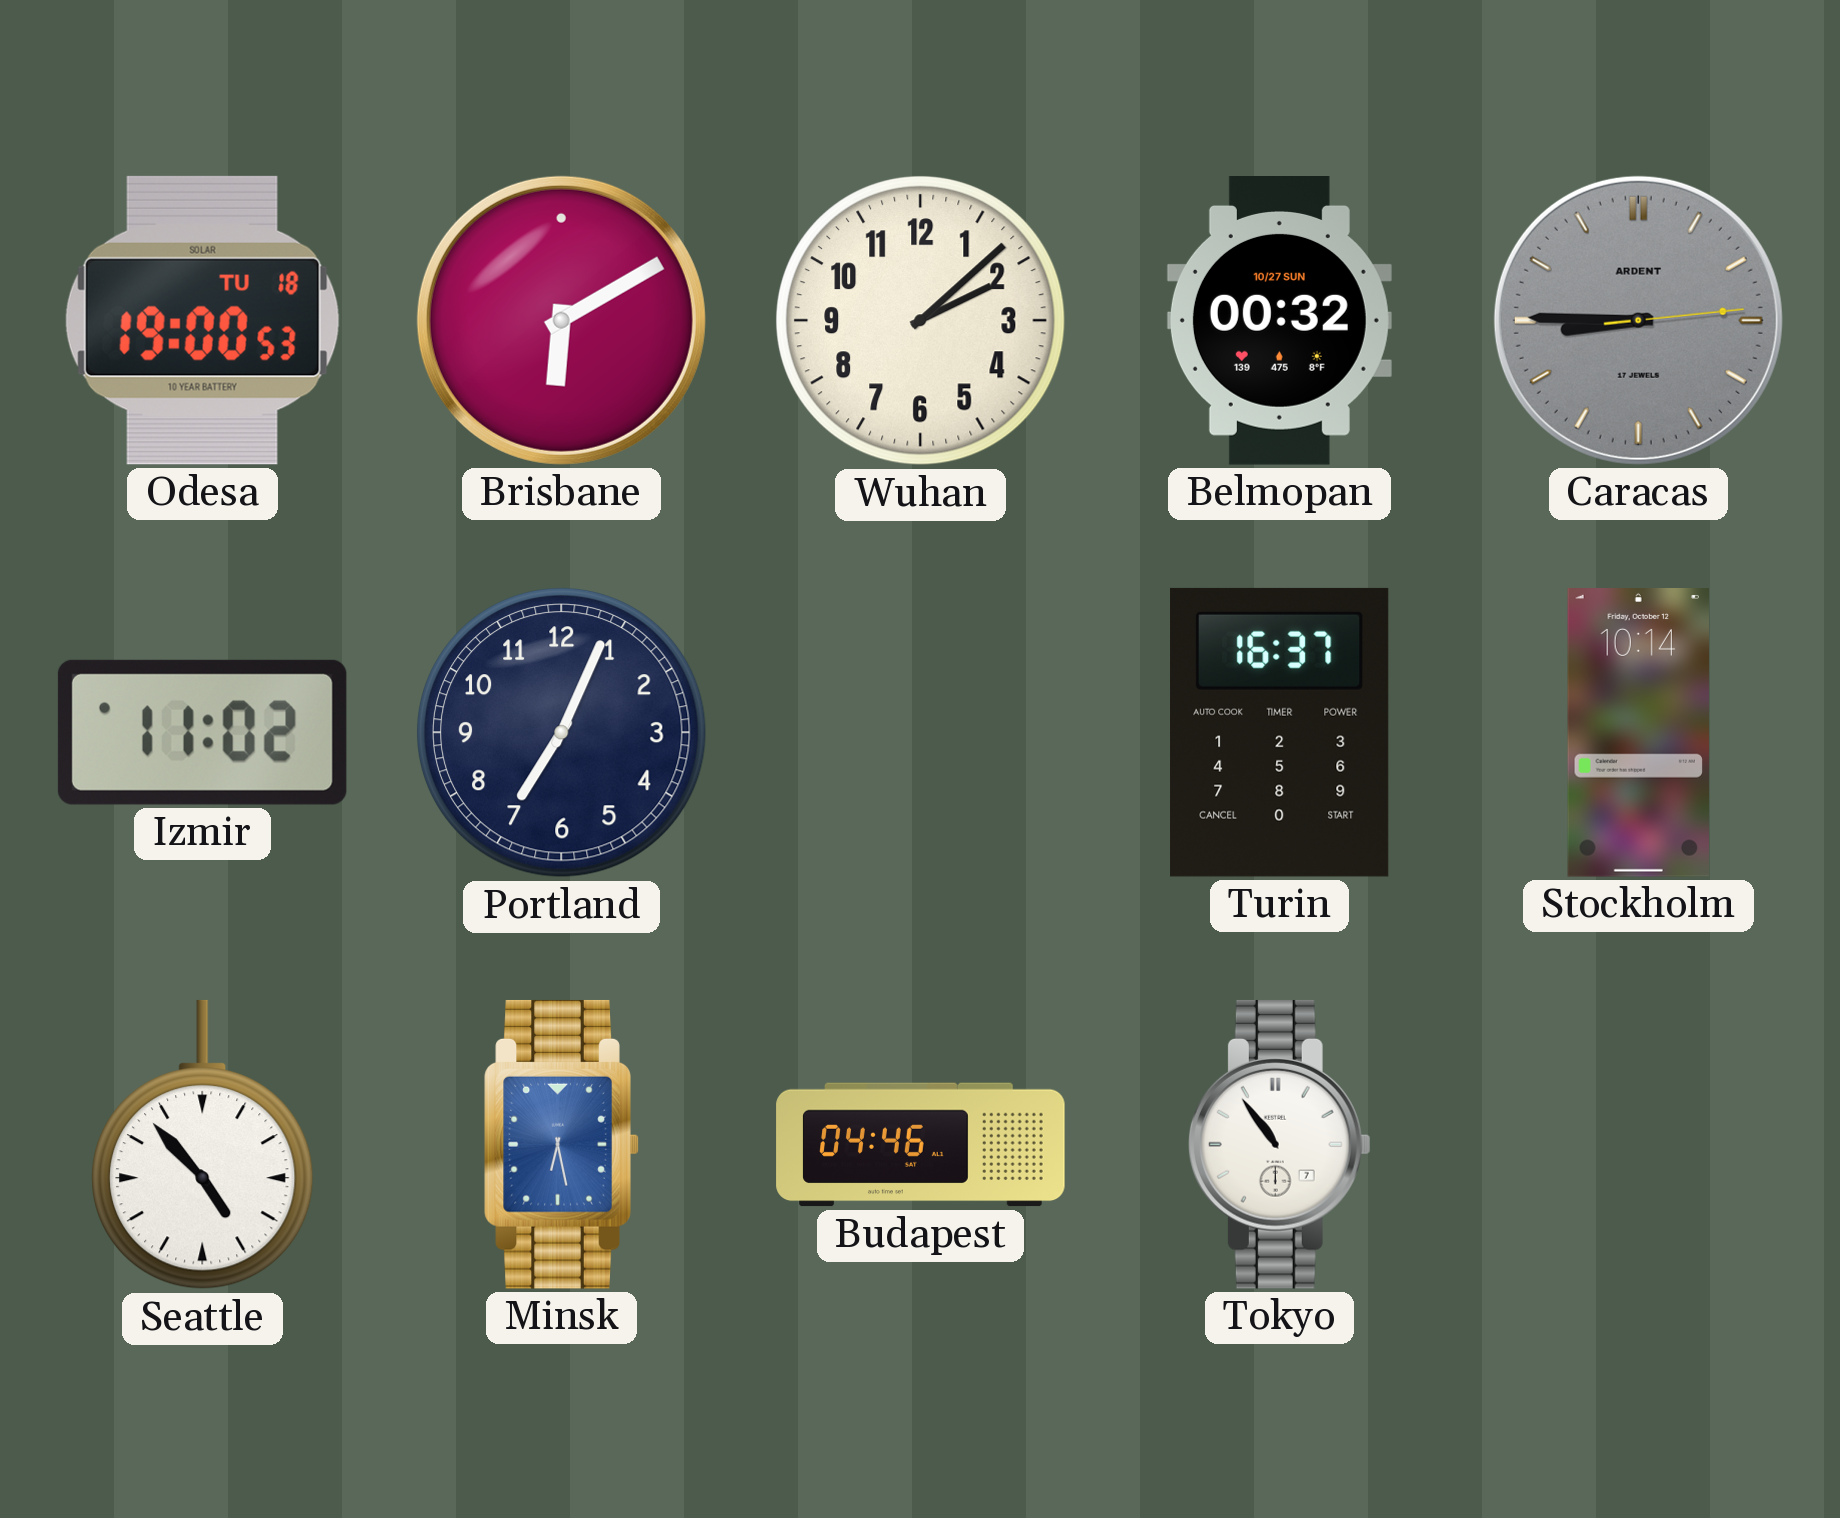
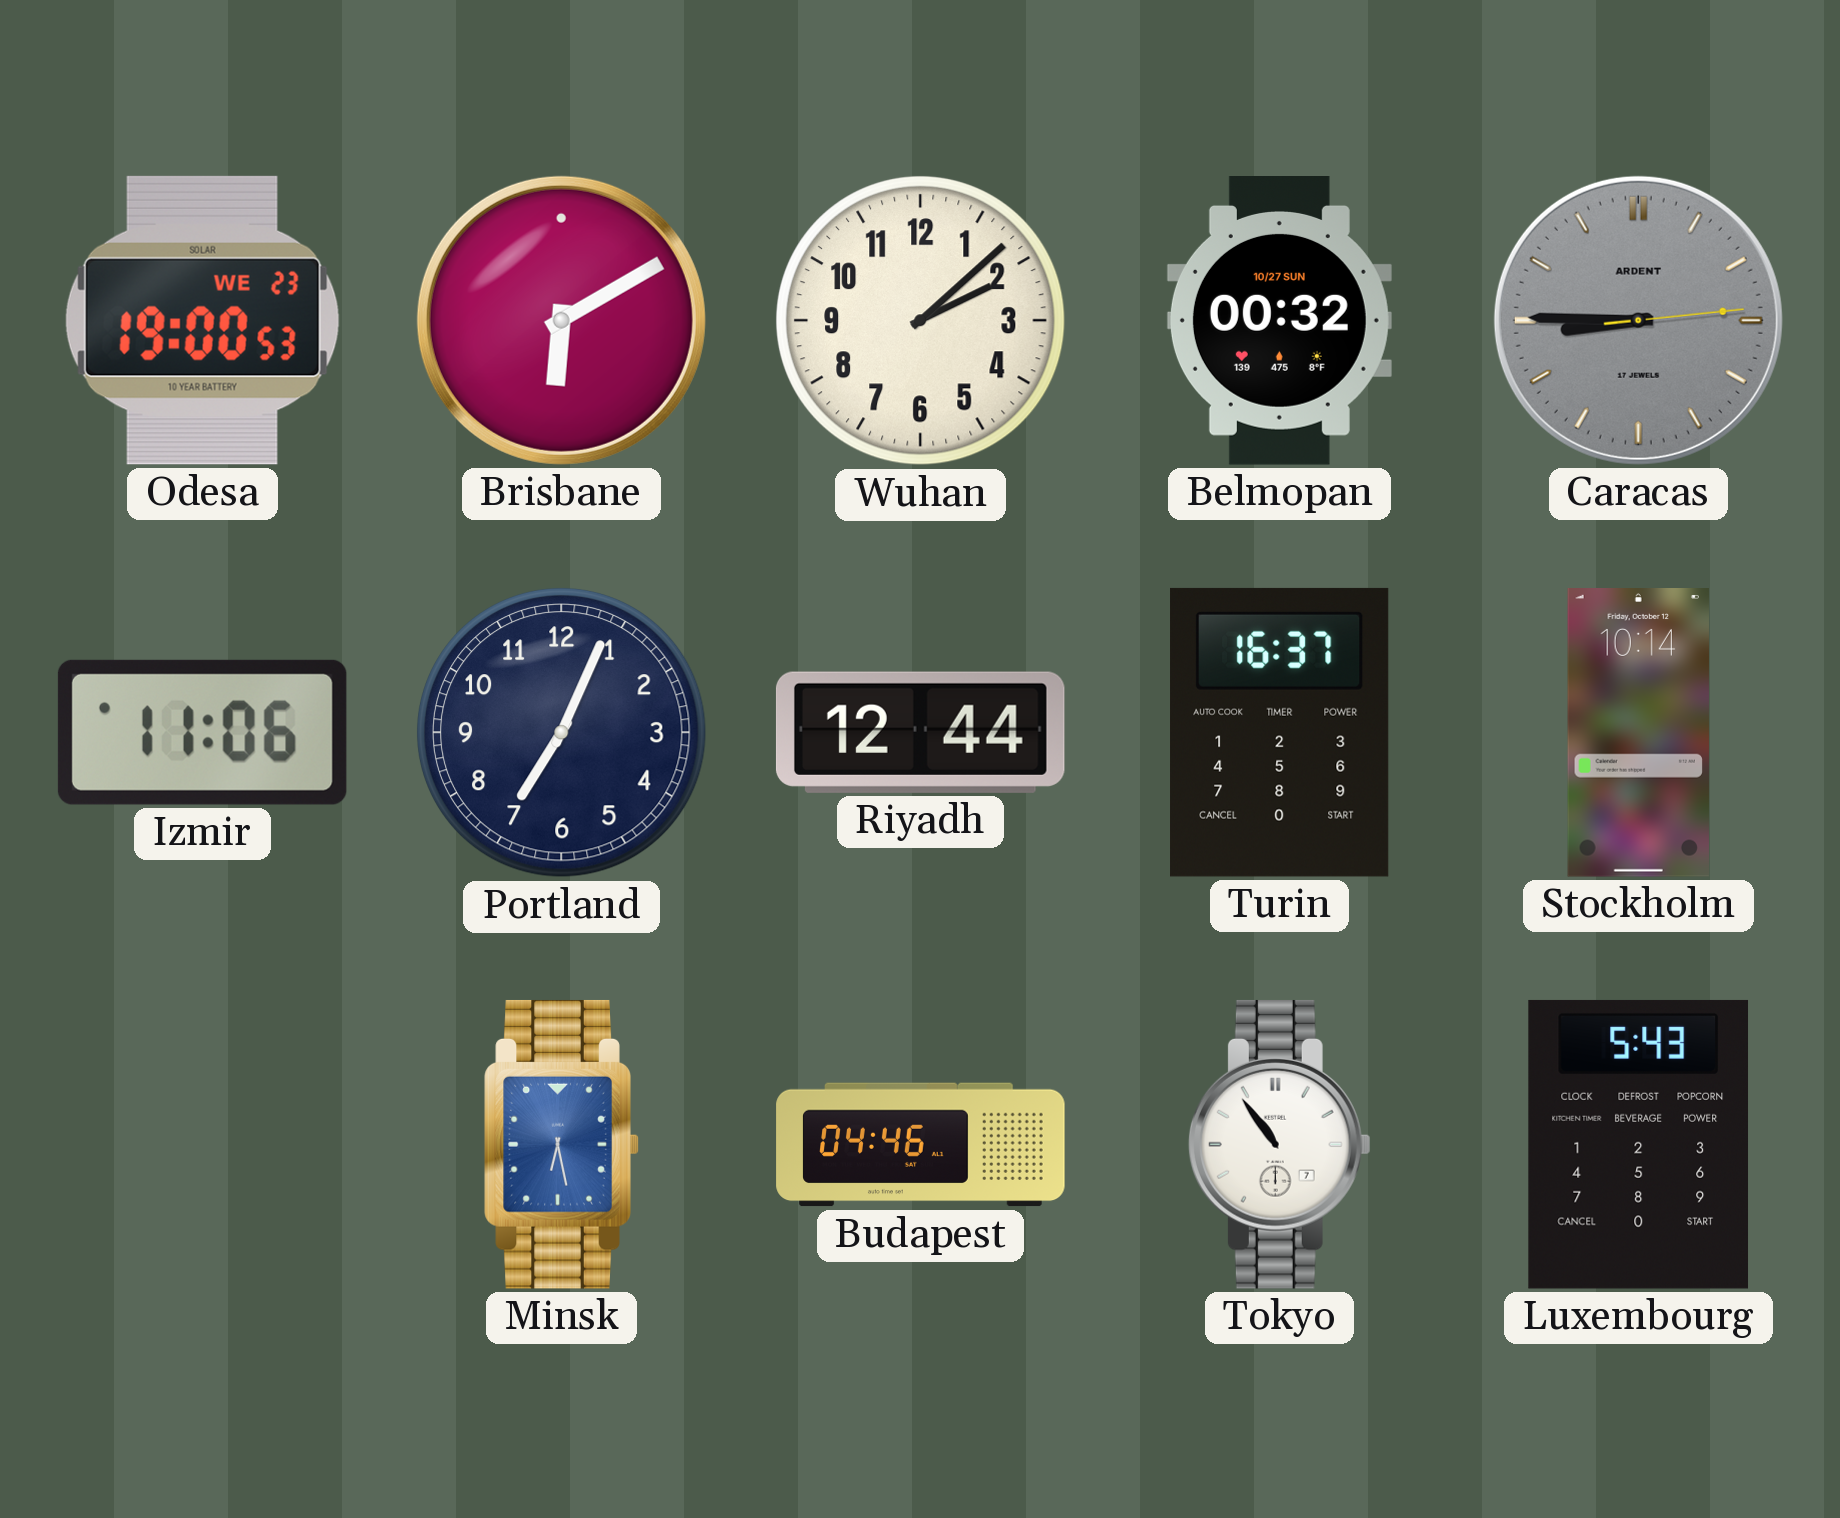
Odesa date: TU 18 -> WE 23
Izmir: 11:02 -> 11:06
Riyadh: none -> 12:44
Seattle: 4:53 -> none
Luxembourg: none -> 5:43
